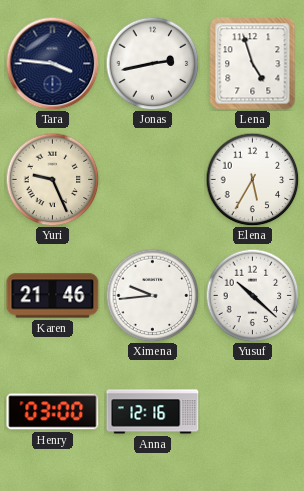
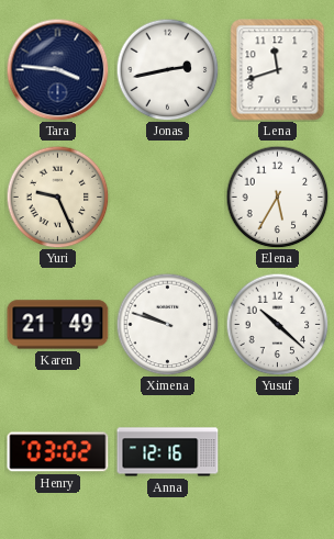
Lena: 4:57 -> 11:42
Karen: 21:46 -> 21:49
Ximena: 9:44 -> 9:48
Henry: 03:00 -> 03:02
